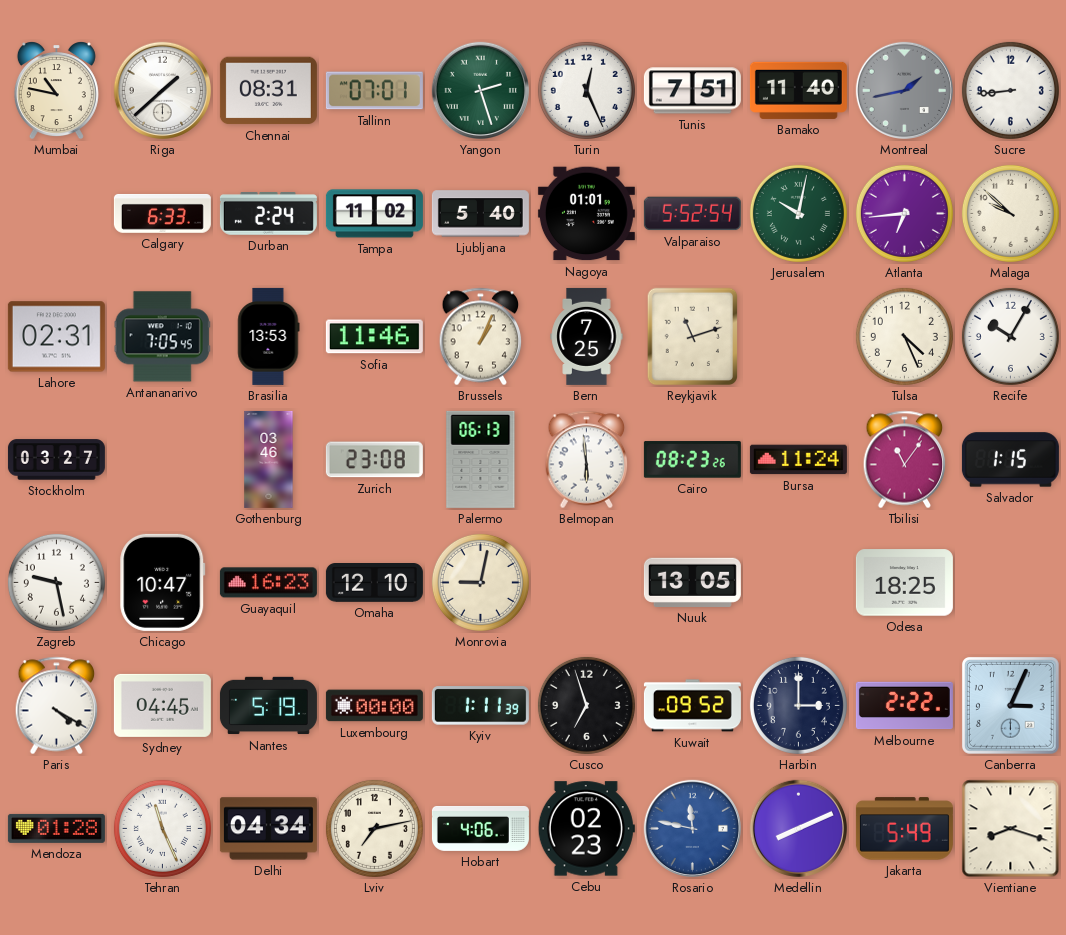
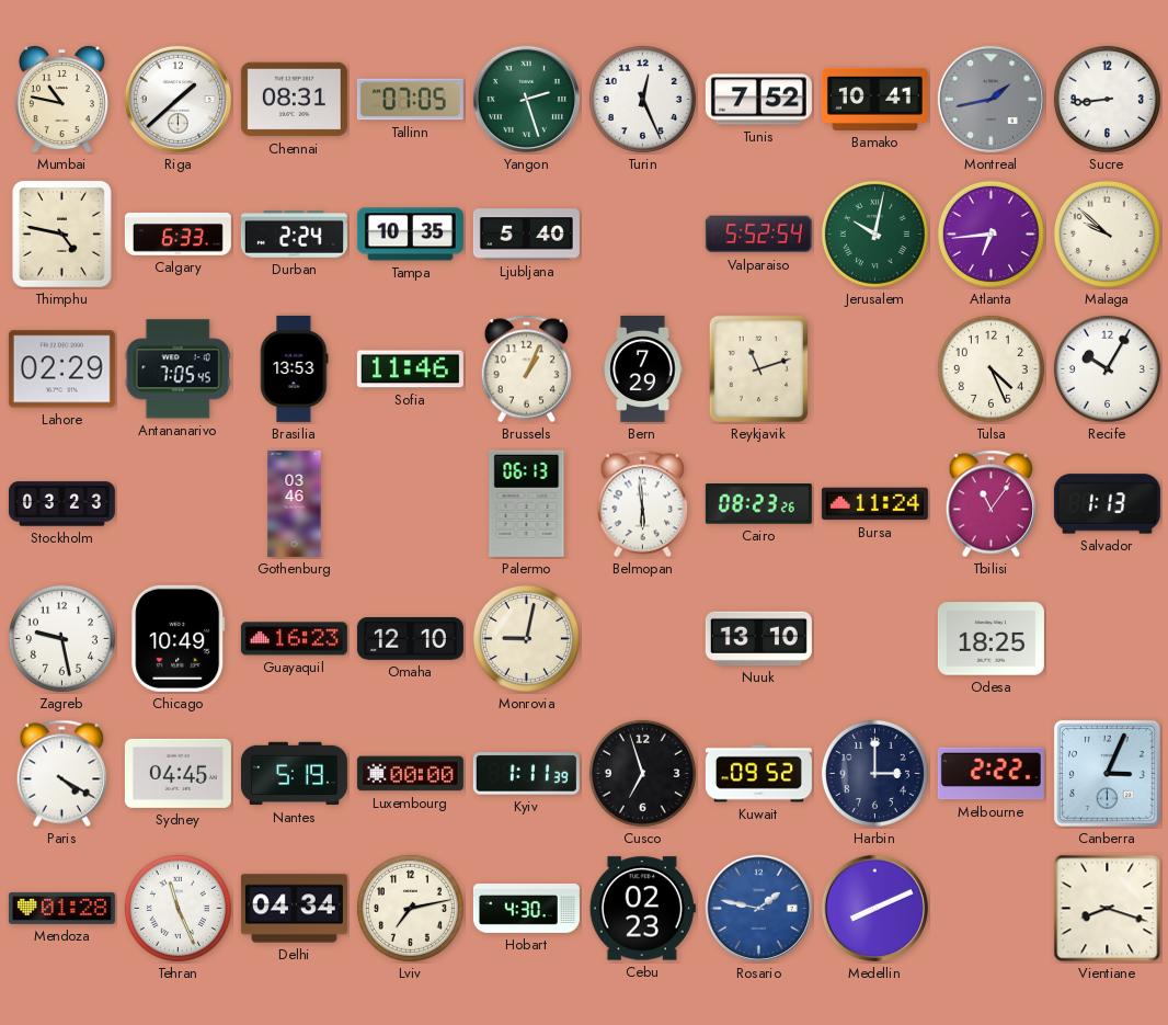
Tallinn: 07:01 -> 07:05
Tunis: 7:51 -> 7:52
Bamako: 11:40 -> 10:41
Thimphu: none -> 4:47
Tampa: 11:02 -> 10:35
Nagoya: 01:01 -> none
Lahore: 02:31 -> 02:29
Bern: 7:25 -> 7:29
Stockholm: 03:27 -> 03:23
Zurich: 23:08 -> none
Salvador: 1:15 -> 1:13
Chicago: 10:47 -> 10:49
Nuuk: 13:05 -> 13:10
Hobart: 4:06 -> 4:30
Rosario: 11:47 -> 1:47
Jakarta: 5:49 -> none
